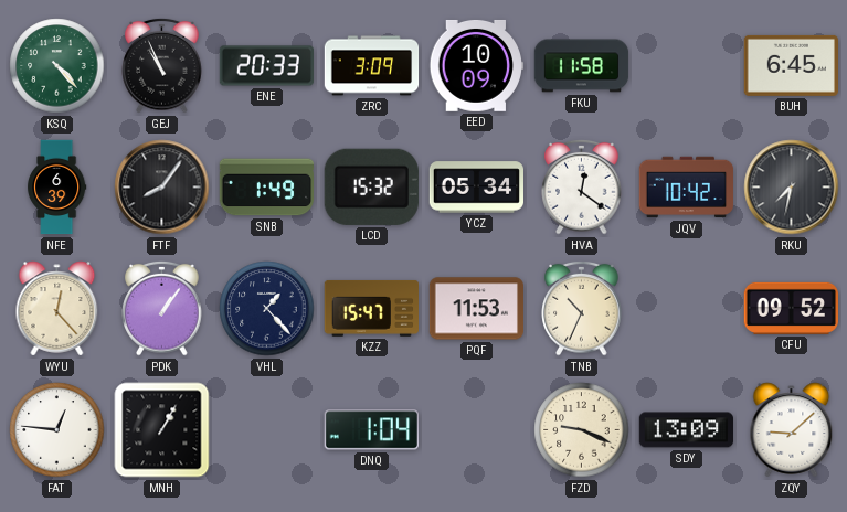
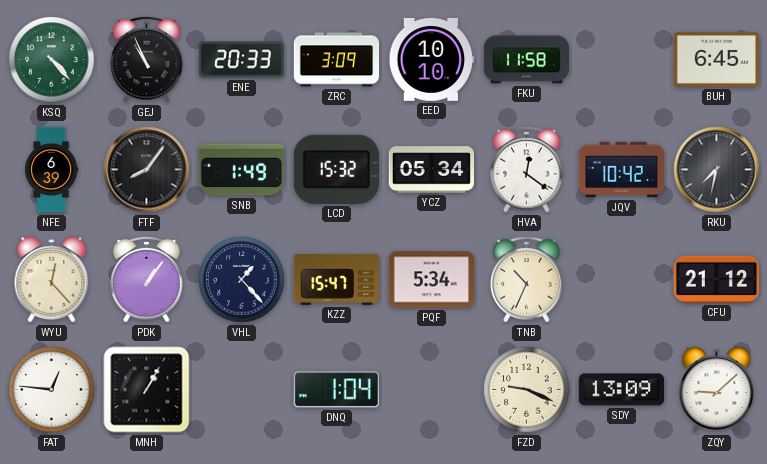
EED: 10:09 -> 10:10
PQF: 11:53 -> 5:34
CFU: 09:52 -> 21:12
